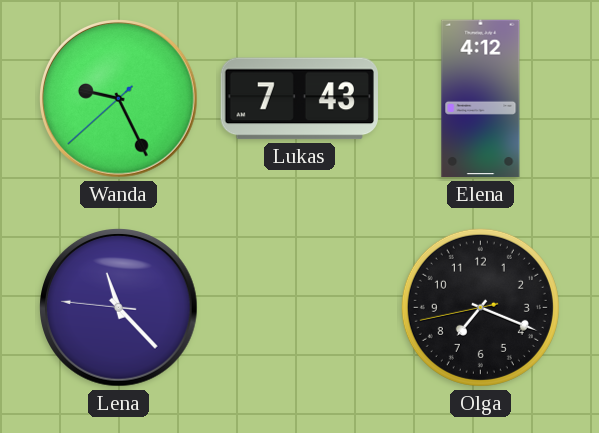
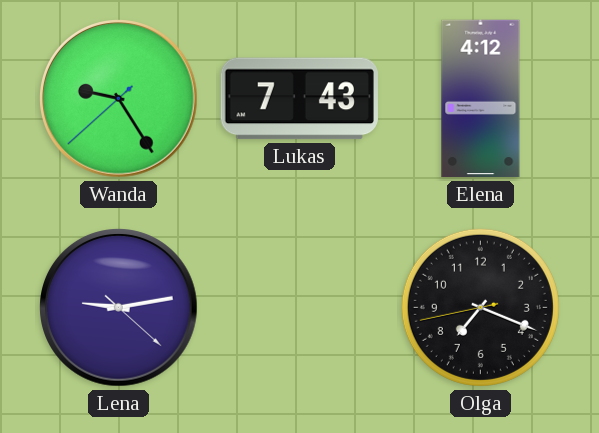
Wanda: 9:25 -> 9:24
Lena: 11:22 -> 9:13
